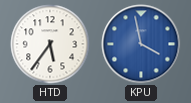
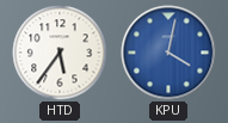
KPU: 3:58 -> 4:02
